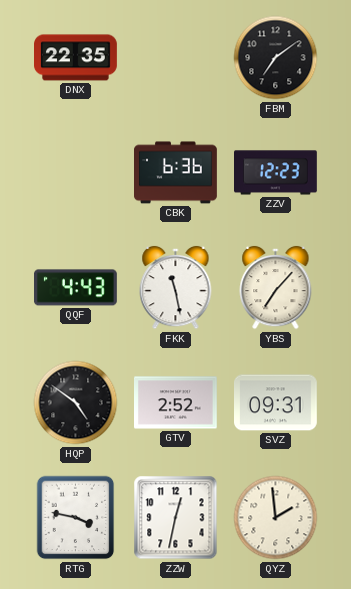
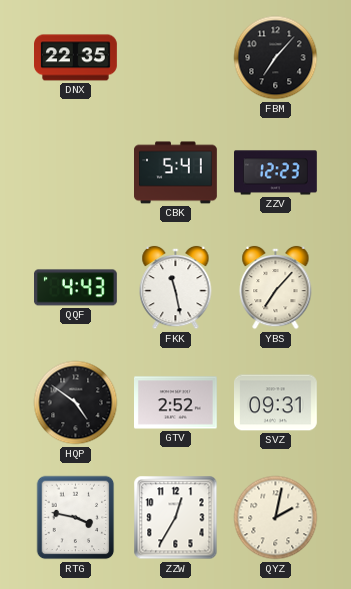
FBM: 7:09 -> 7:07
CBK: 6:36 -> 5:41
ZZW: 12:32 -> 12:35
QYZ: 1:59 -> 2:02
